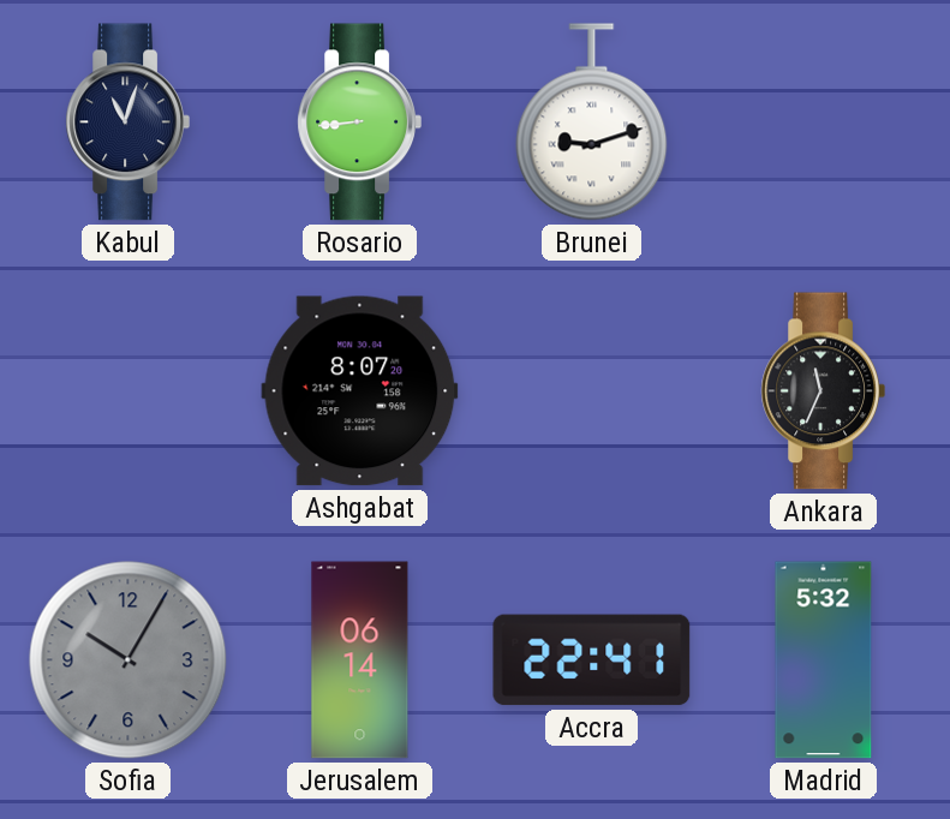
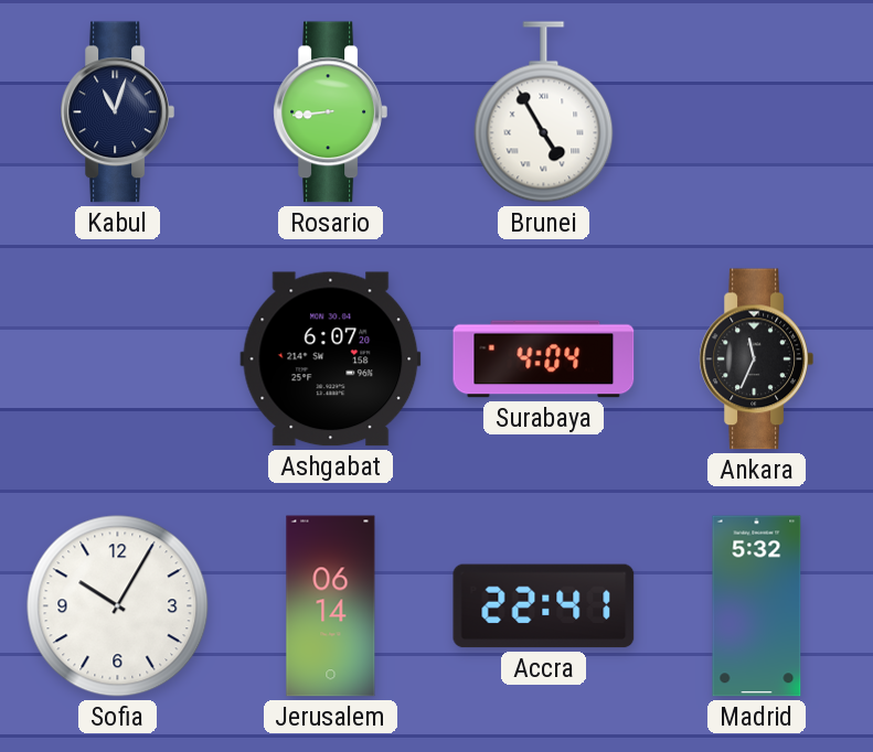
Brunei: 9:12 -> 4:55
Ashgabat: 8:07 -> 6:07
Surabaya: none -> 4:04
Sofia dial: grey -> white
